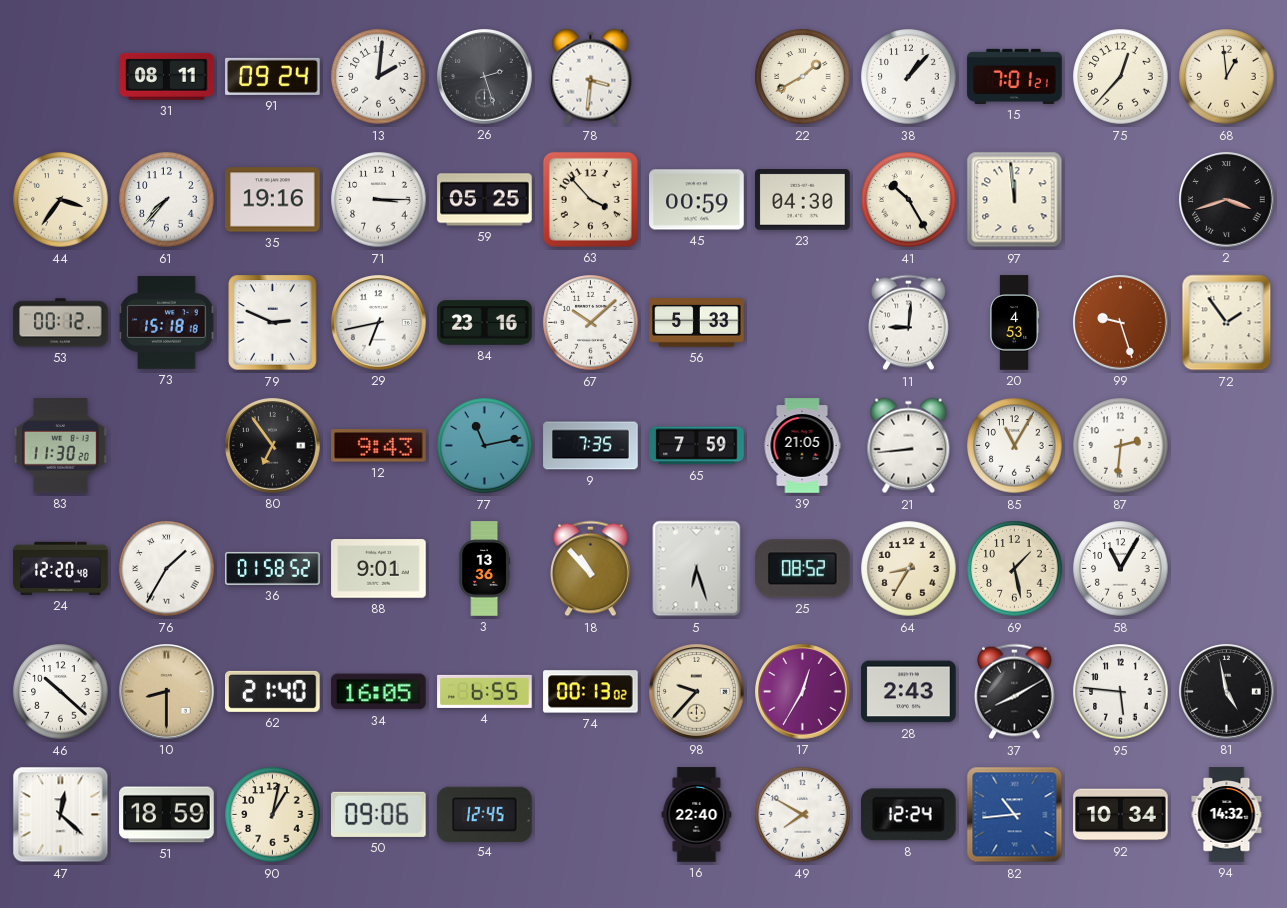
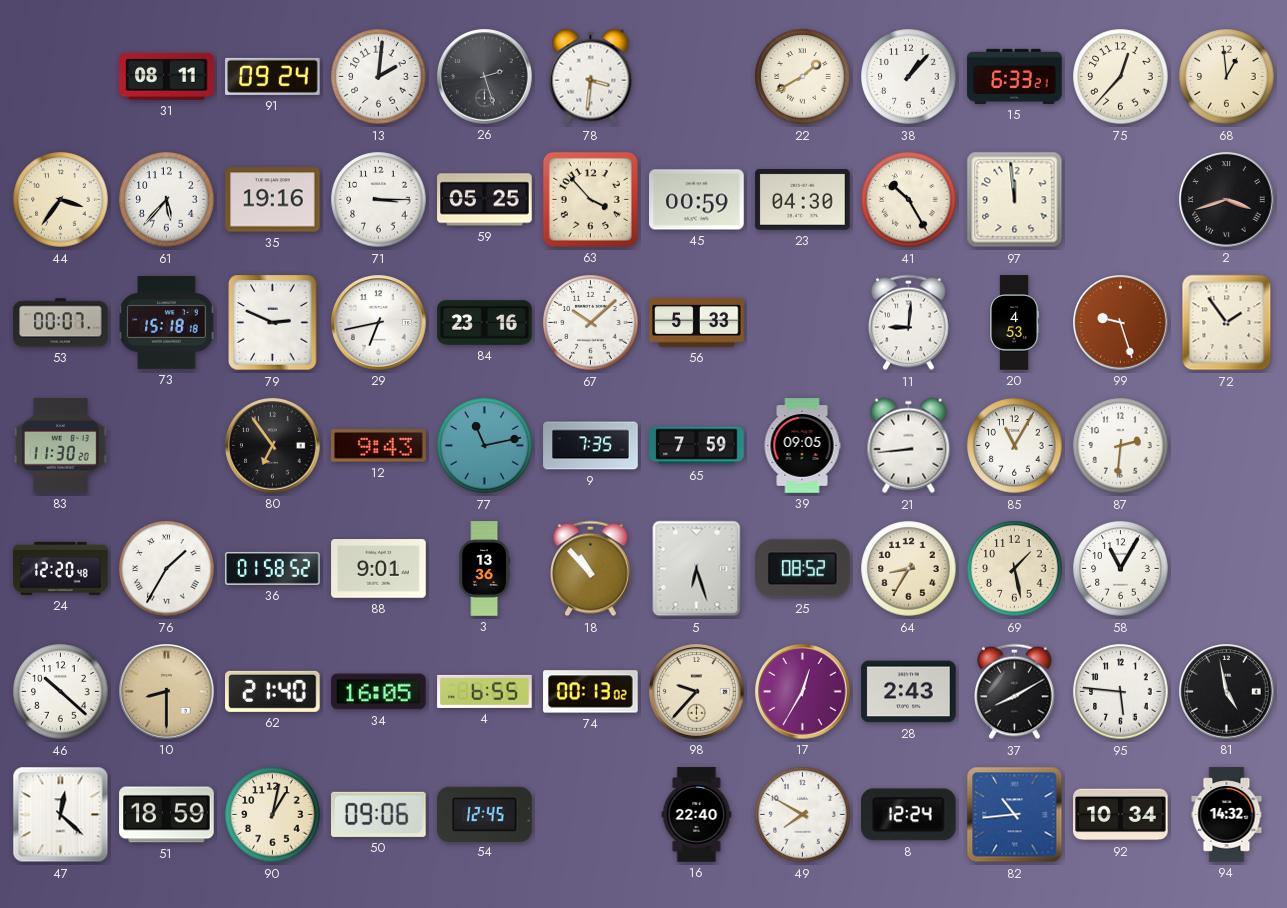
15: 7:01 -> 6:33
61: 7:37 -> 5:37
53: 00:12 -> 00:07
39: 21:05 -> 09:05
